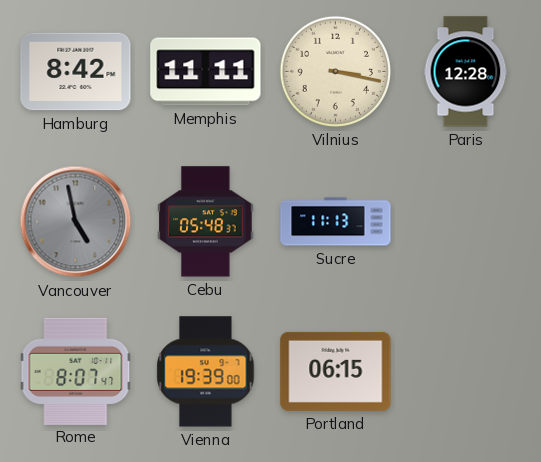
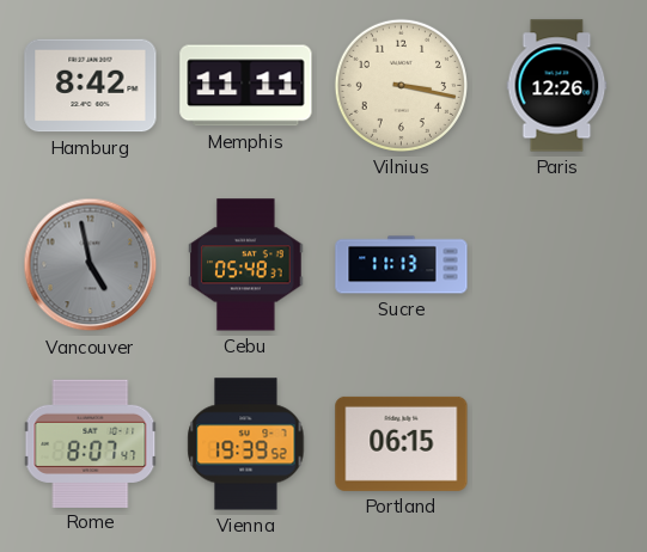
Paris: 12:28 -> 12:26
Vienna: 19:39:00 -> 19:39:52
